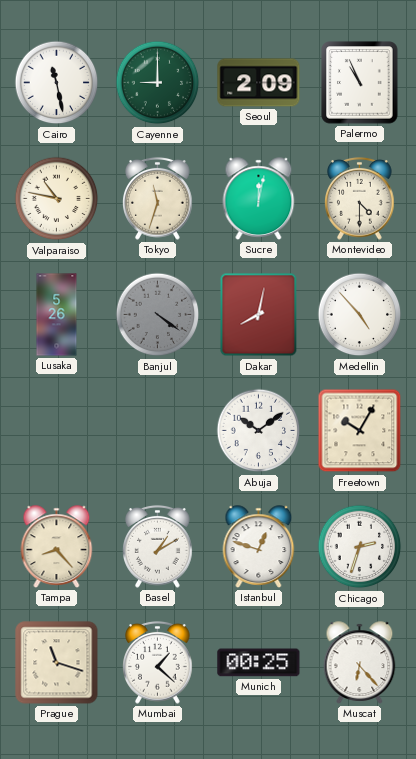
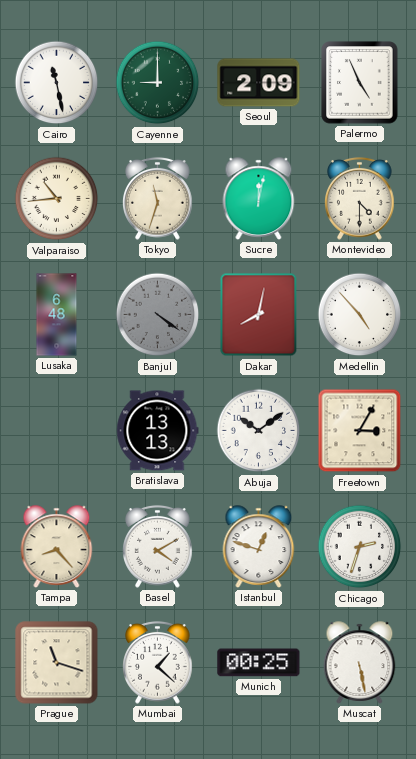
Palermo: 10:56 -> 4:56
Valparaiso: 10:47 -> 10:44
Lusaka: 5:26 -> 6:48
Bratislava: none -> 13:13
Freetown: 10:05 -> 3:05
Basel: 1:10 -> 4:10
Muscat: 6:23 -> 5:28
